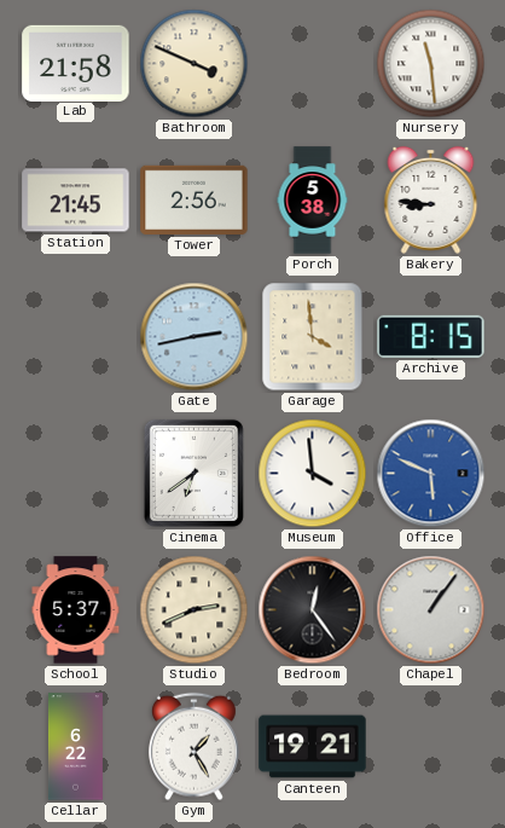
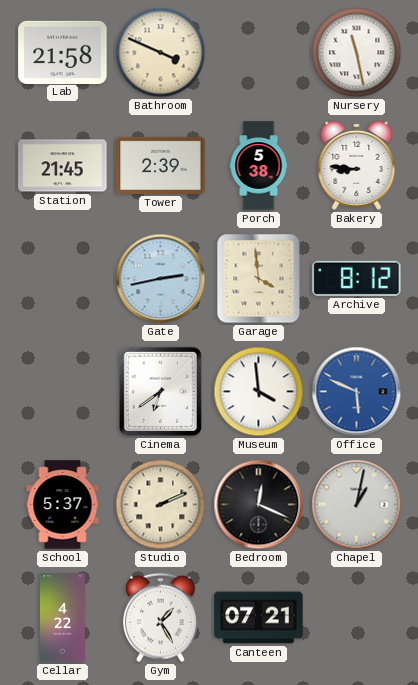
Nursery: 11:29 -> 11:28
Tower: 2:56 -> 2:39
Archive: 8:15 -> 8:12
Studio: 2:41 -> 2:11
Bedroom: 12:24 -> 12:19
Chapel: 1:06 -> 1:02
Cellar: 6:22 -> 4:22
Canteen: 19:21 -> 07:21
